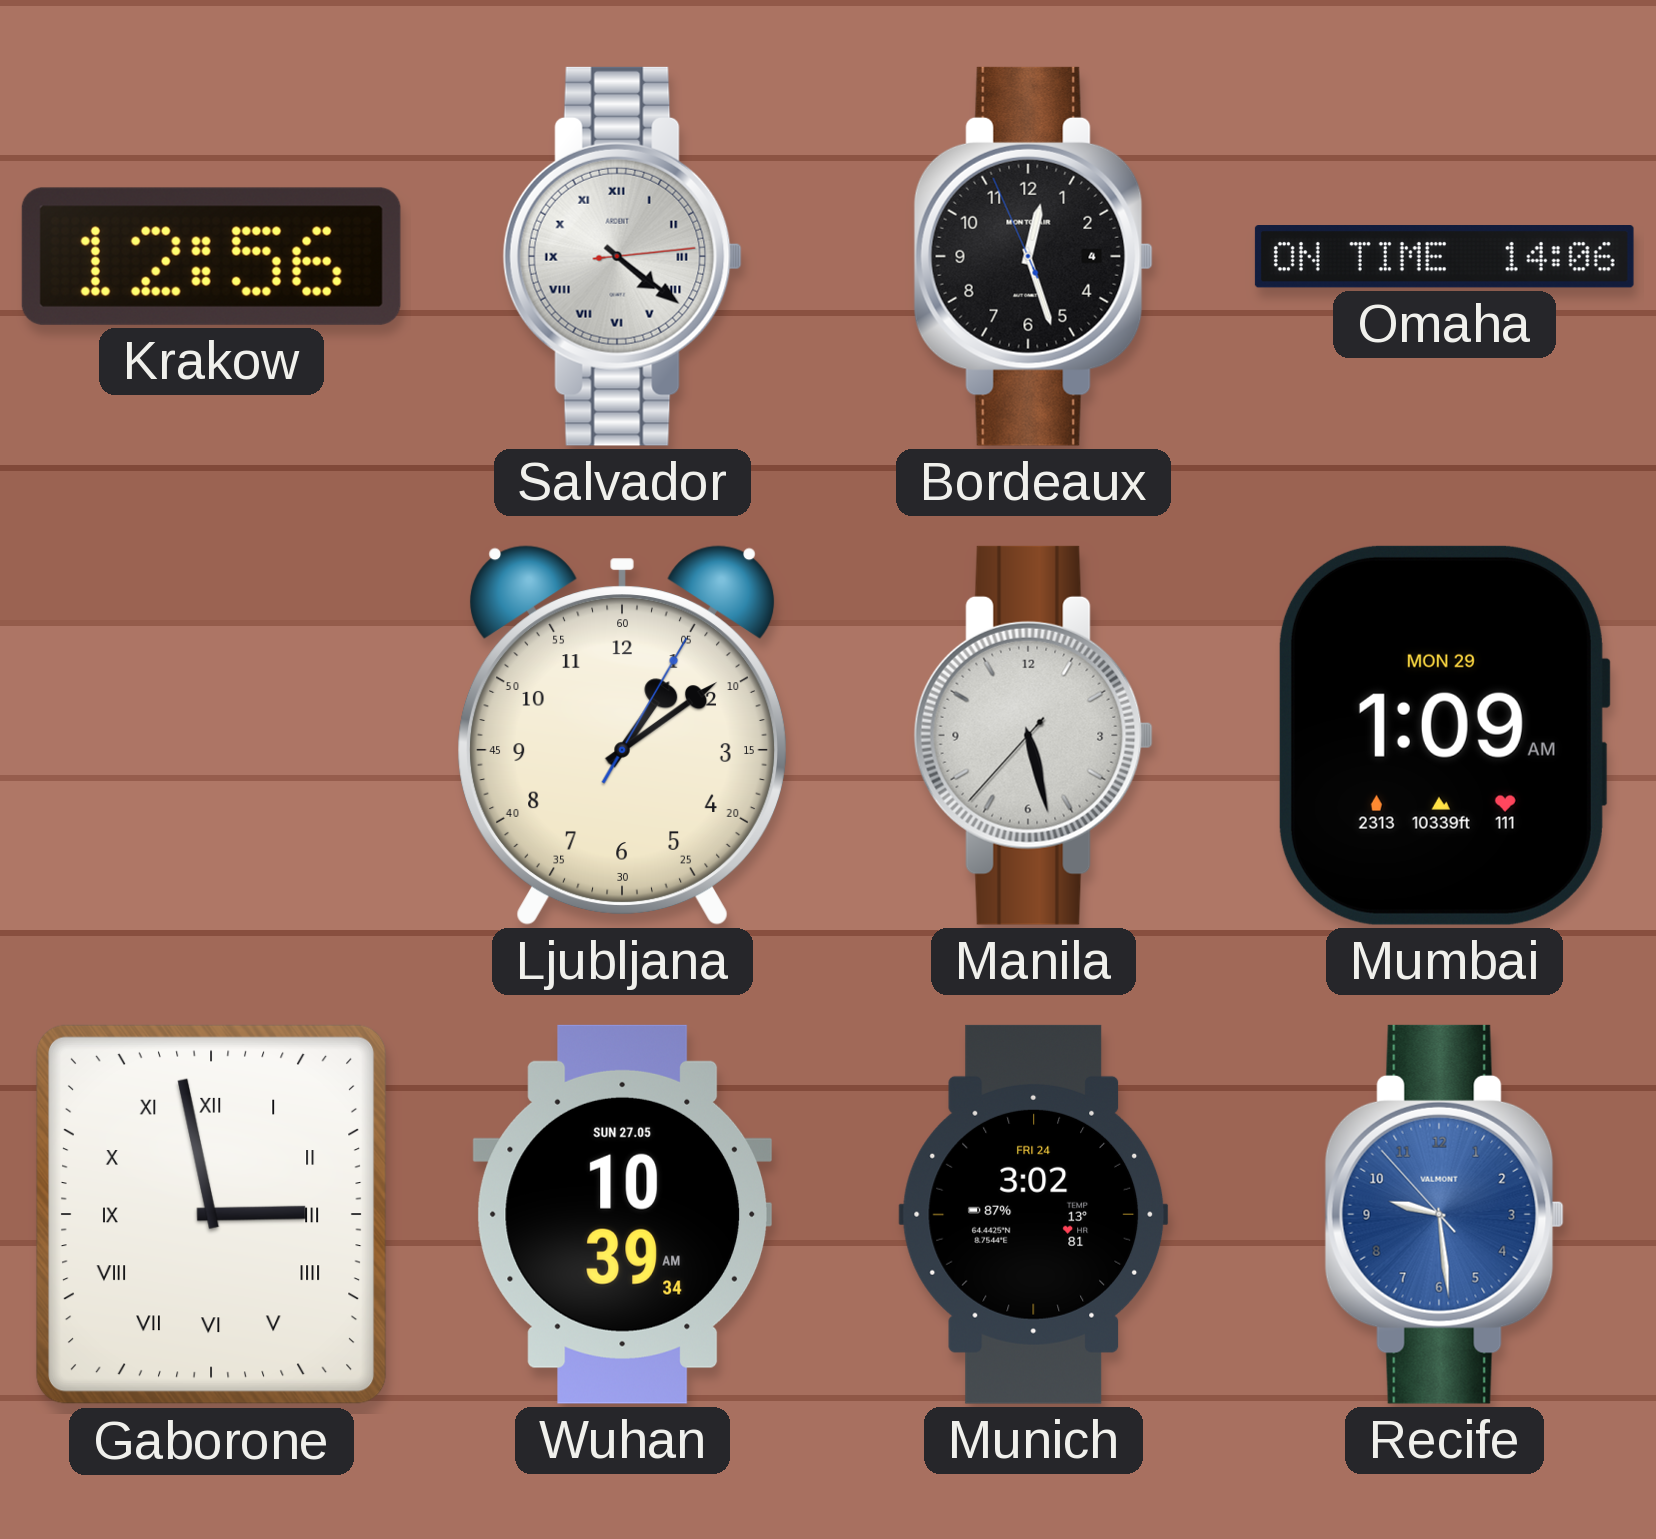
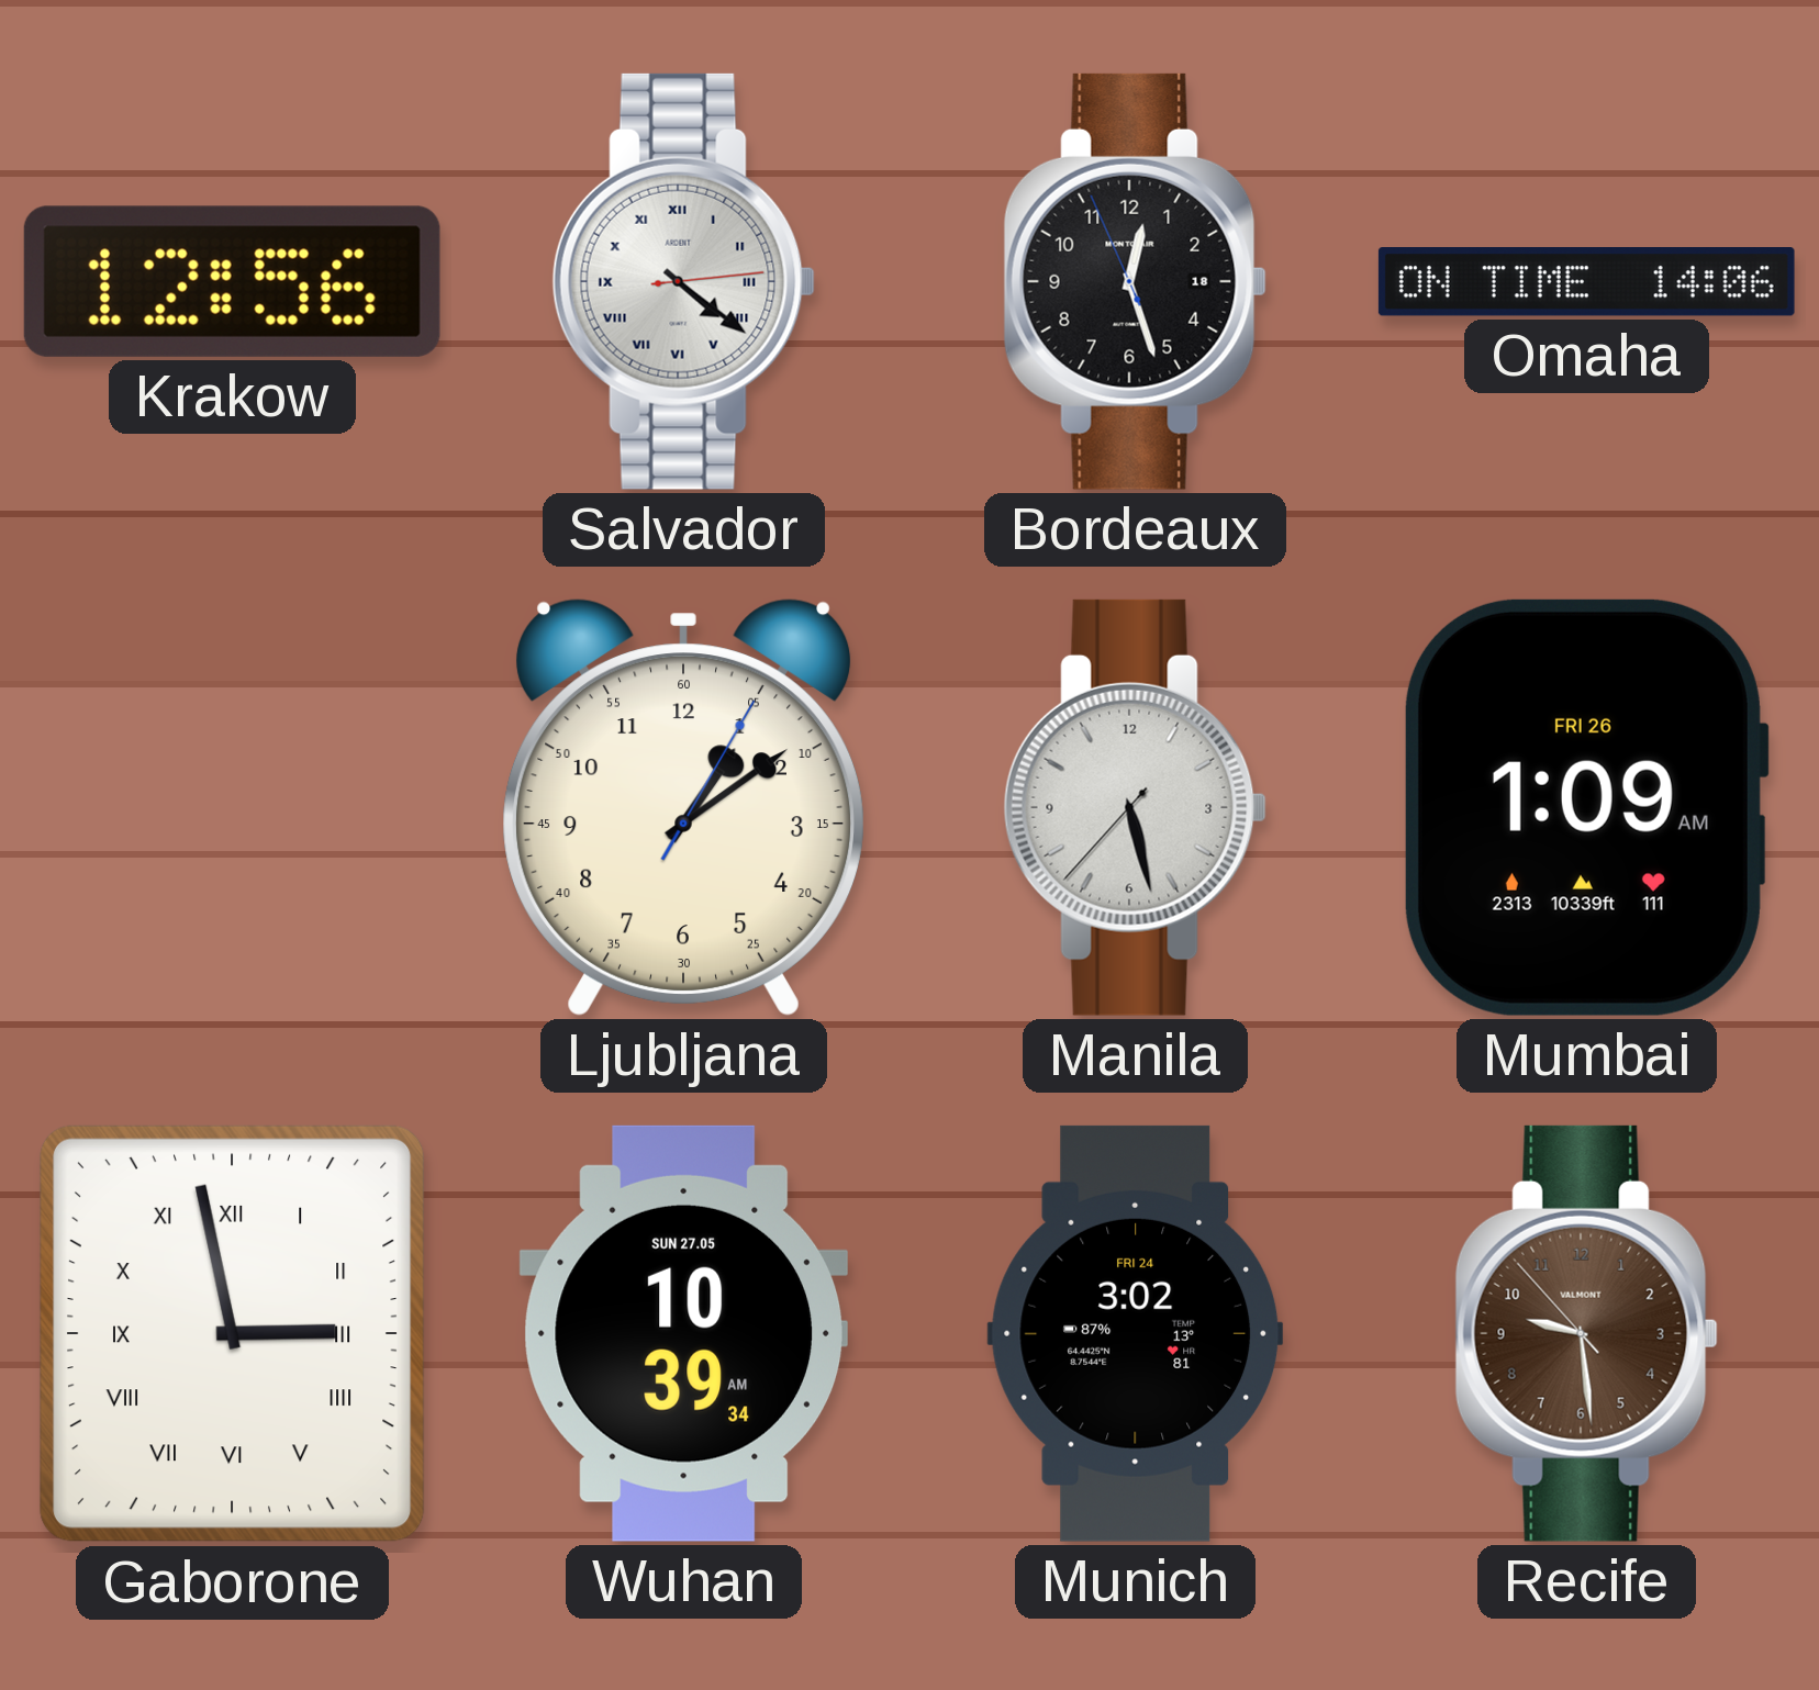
Bordeaux date: 4 -> 18
Mumbai date: MON 29 -> FRI 26
Recife dial: blue -> brown
